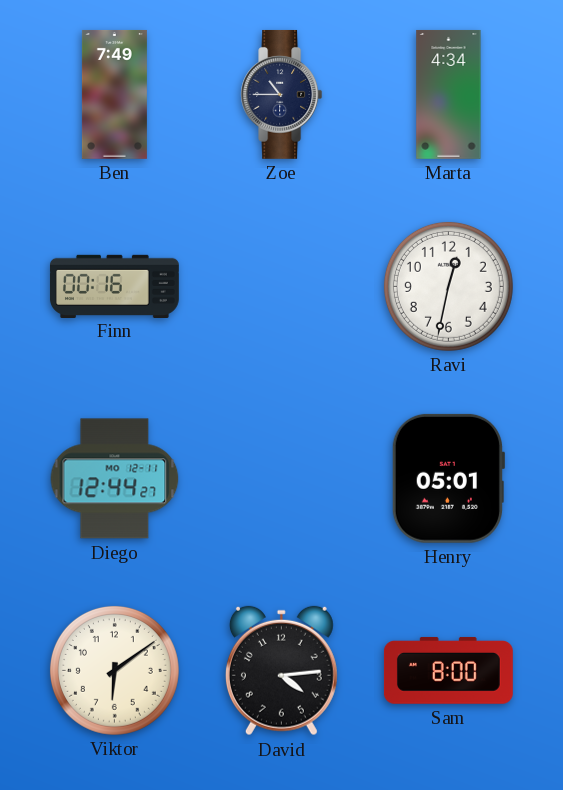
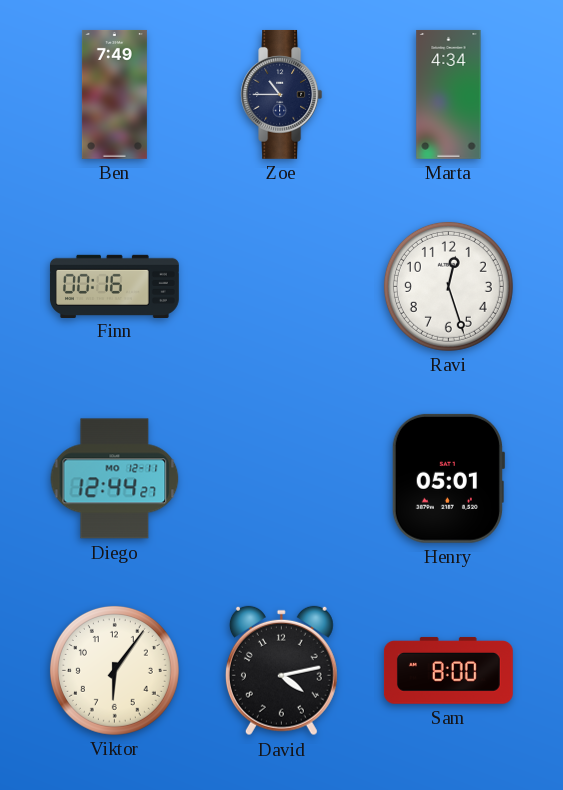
Ravi: 12:32 -> 12:27
Viktor: 6:09 -> 6:06
David: 4:14 -> 4:13
